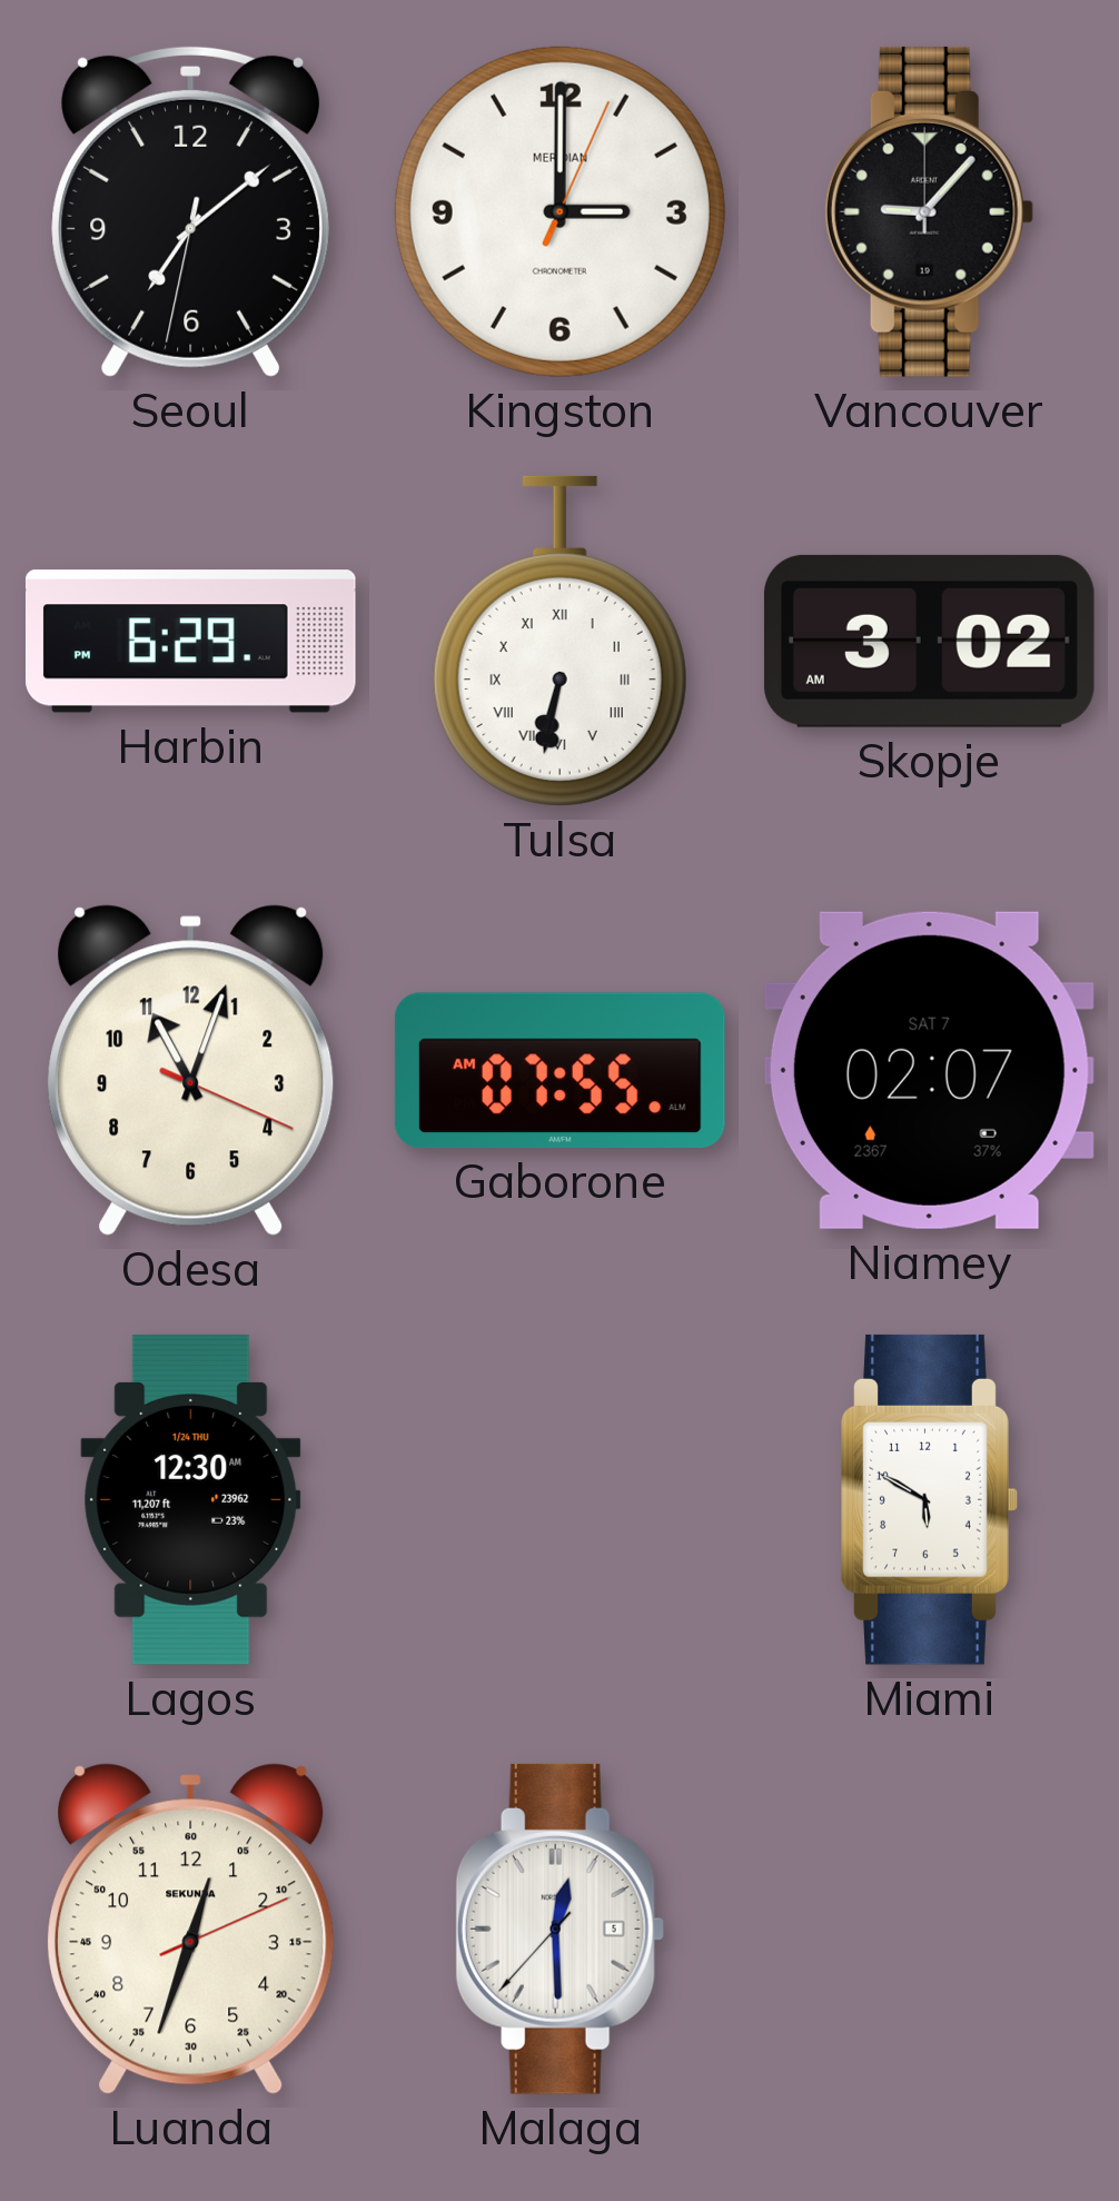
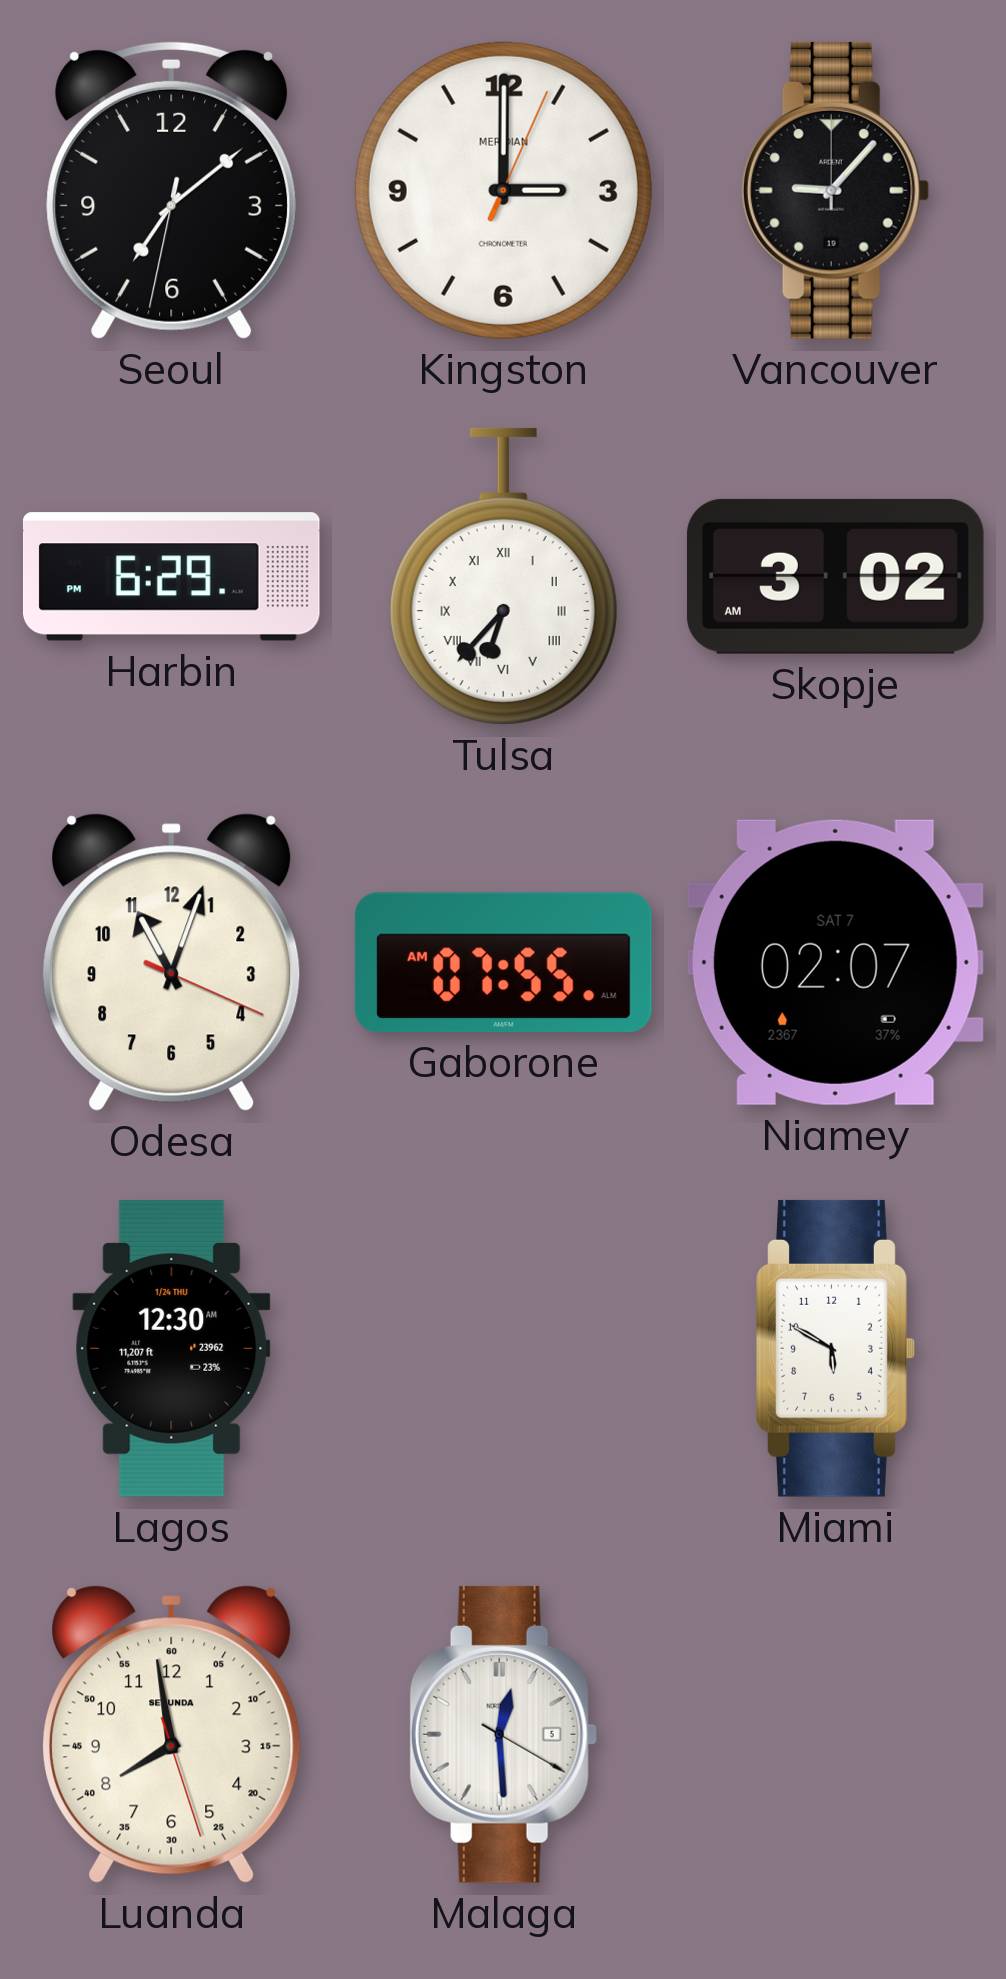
Tulsa: 6:32 -> 6:37
Luanda: 12:33 -> 7:58
Malaga: 12:29:37 -> 12:29:20
